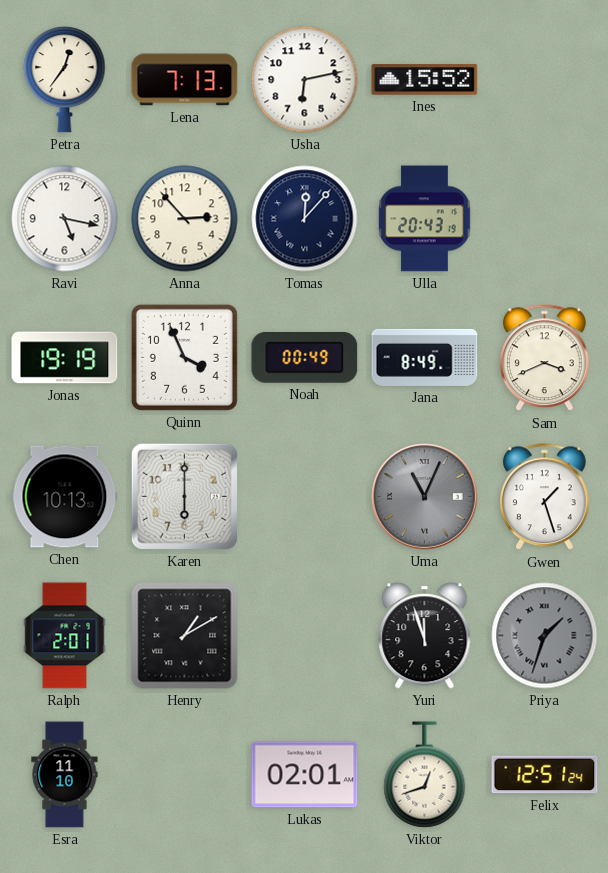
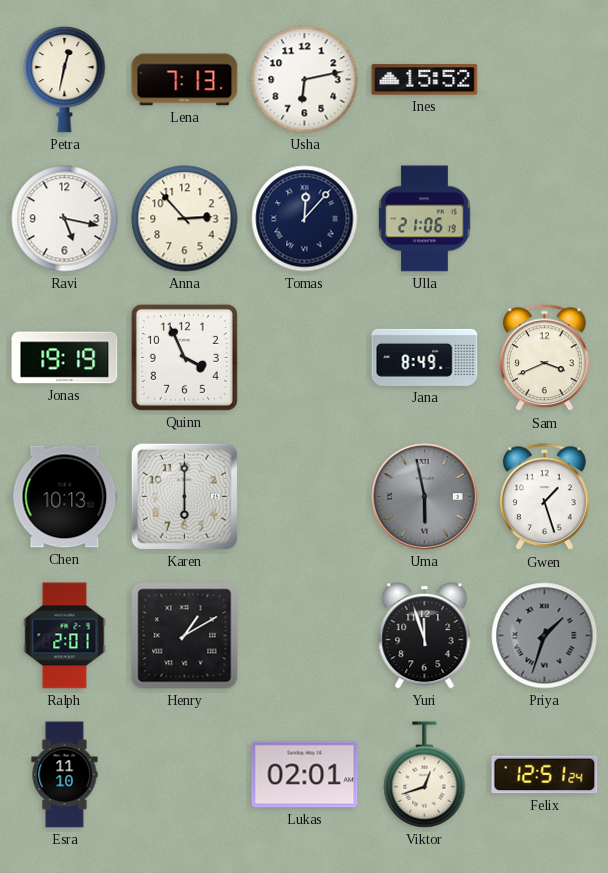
Petra: 12:36 -> 12:32
Ulla: 20:43 -> 21:06
Noah: 00:49 -> none
Uma: 11:04 -> 5:58
